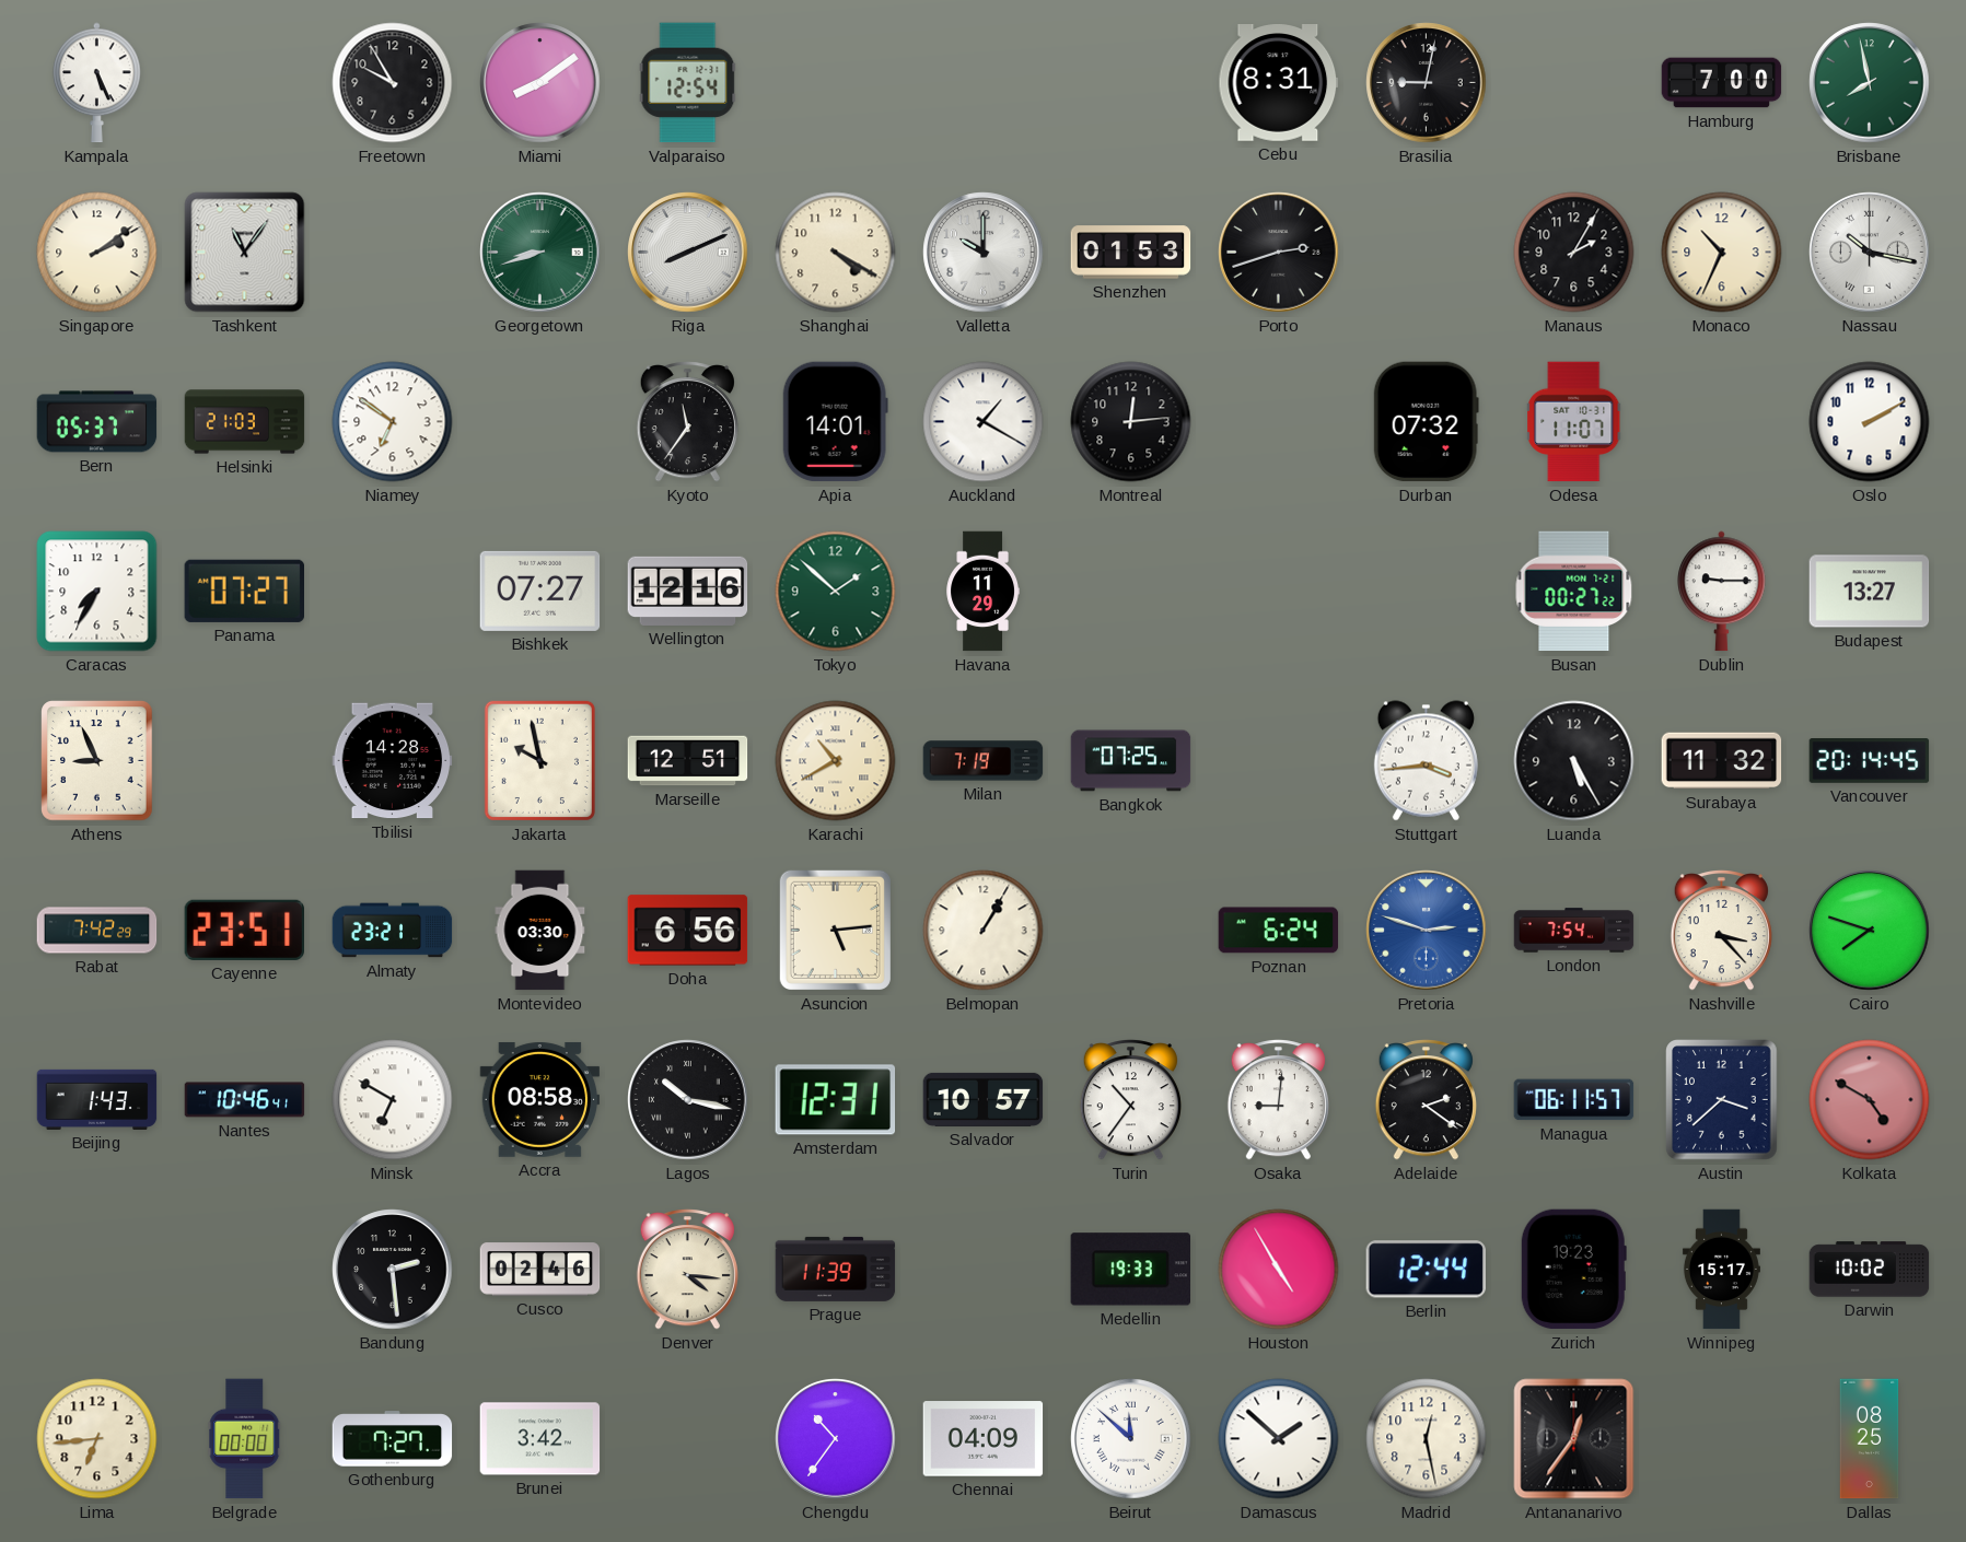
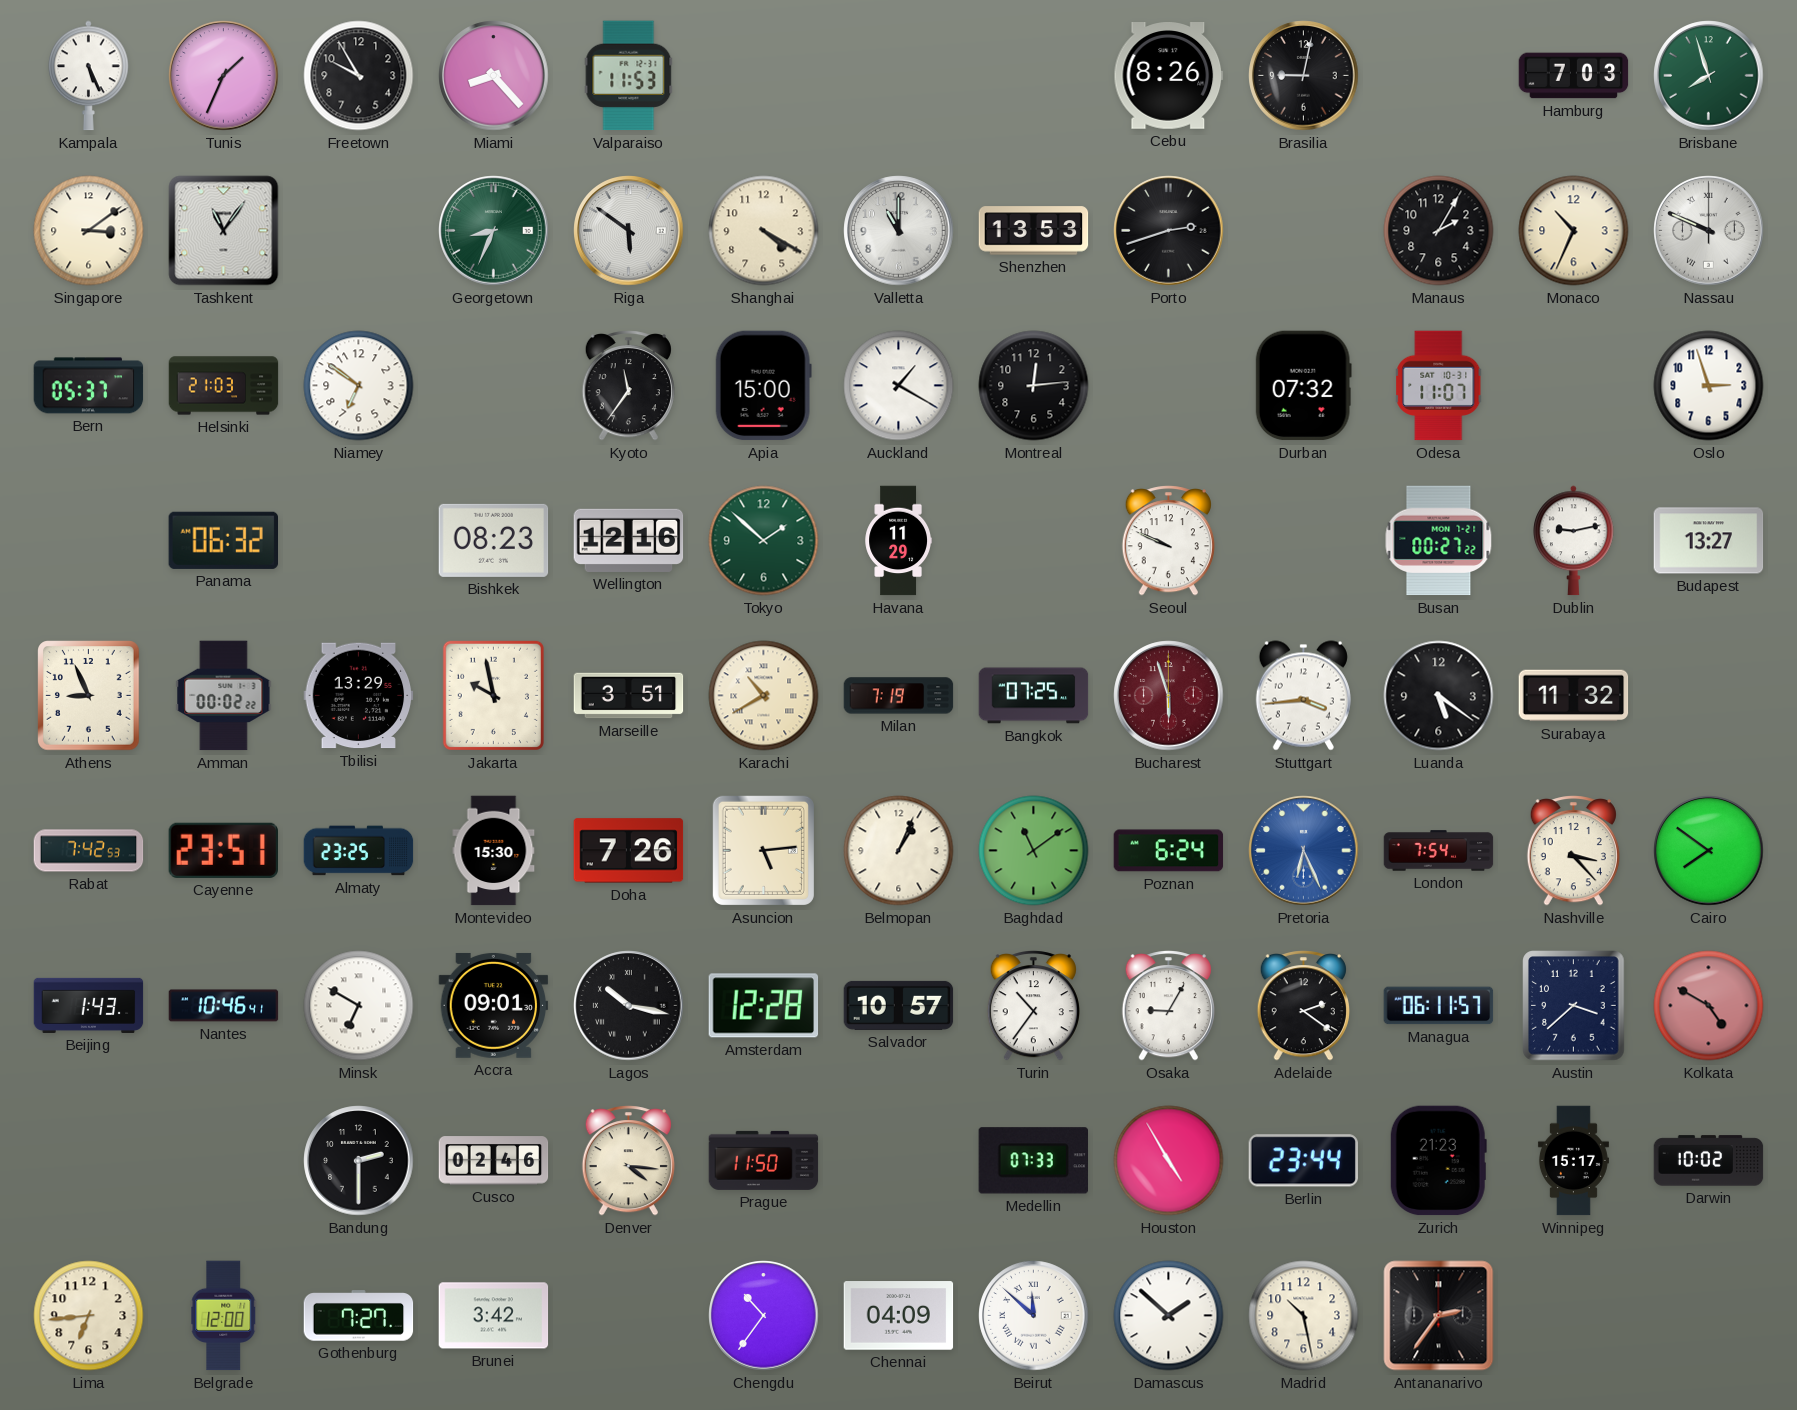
Tunis: none -> 1:34
Miami: 8:09 -> 8:23
Valparaiso: 12:54 -> 11:53
Cebu: 8:31 -> 8:26
Hamburg: 7:00 -> 7:03
Brisbane: 7:58 -> 7:57
Singapore: 2:09 -> 3:09
Georgetown: 8:42 -> 8:34
Riga: 8:11 -> 5:51
Valletta: 10:00 -> 11:00
Shenzhen: 01:53 -> 13:53
Nassau: 10:17 -> 9:49
Apia: 14:01 -> 15:00
Oslo: 2:10 -> 2:57
Caracas: 7:35 -> none
Panama: 07:27 -> 06:32
Bishkek: 07:27 -> 08:23
Seoul: none -> 9:49
Dublin: 9:15 -> 9:13
Amman: none -> 00:02
Tbilisi: 14:28 -> 13:29
Marseille: 12:51 -> 3:51
Bucharest: none -> 5:57
Luanda: 5:25 -> 5:21
Vancouver: 20:14 -> none
Rabat: 7:42:29 -> 7:42:53
Almaty: 23:21 -> 23:25
Montevideo: 03:30 -> 15:30
Doha: 6:56 -> 7:26
Belmopan: 1:05 -> 1:04
Baghdad: none -> 11:09
Pretoria: 2:48 -> 6:26
Cairo: 7:48 -> 7:51
Accra: 08:58 -> 09:01
Amsterdam: 12:31 -> 12:28
Osaka: 9:01 -> 9:05
Bandung: 2:29 -> 2:30
Prague: 11:39 -> 11:50
Medellin: 19:33 -> 07:33
Berlin: 12:44 -> 23:44
Zurich: 19:23 -> 21:23
Belgrade: 00:00 -> 12:00
Madrid: 12:28 -> 10:28
Antananarivo: 12:36 -> 2:36
Dallas: 08:25 -> none
